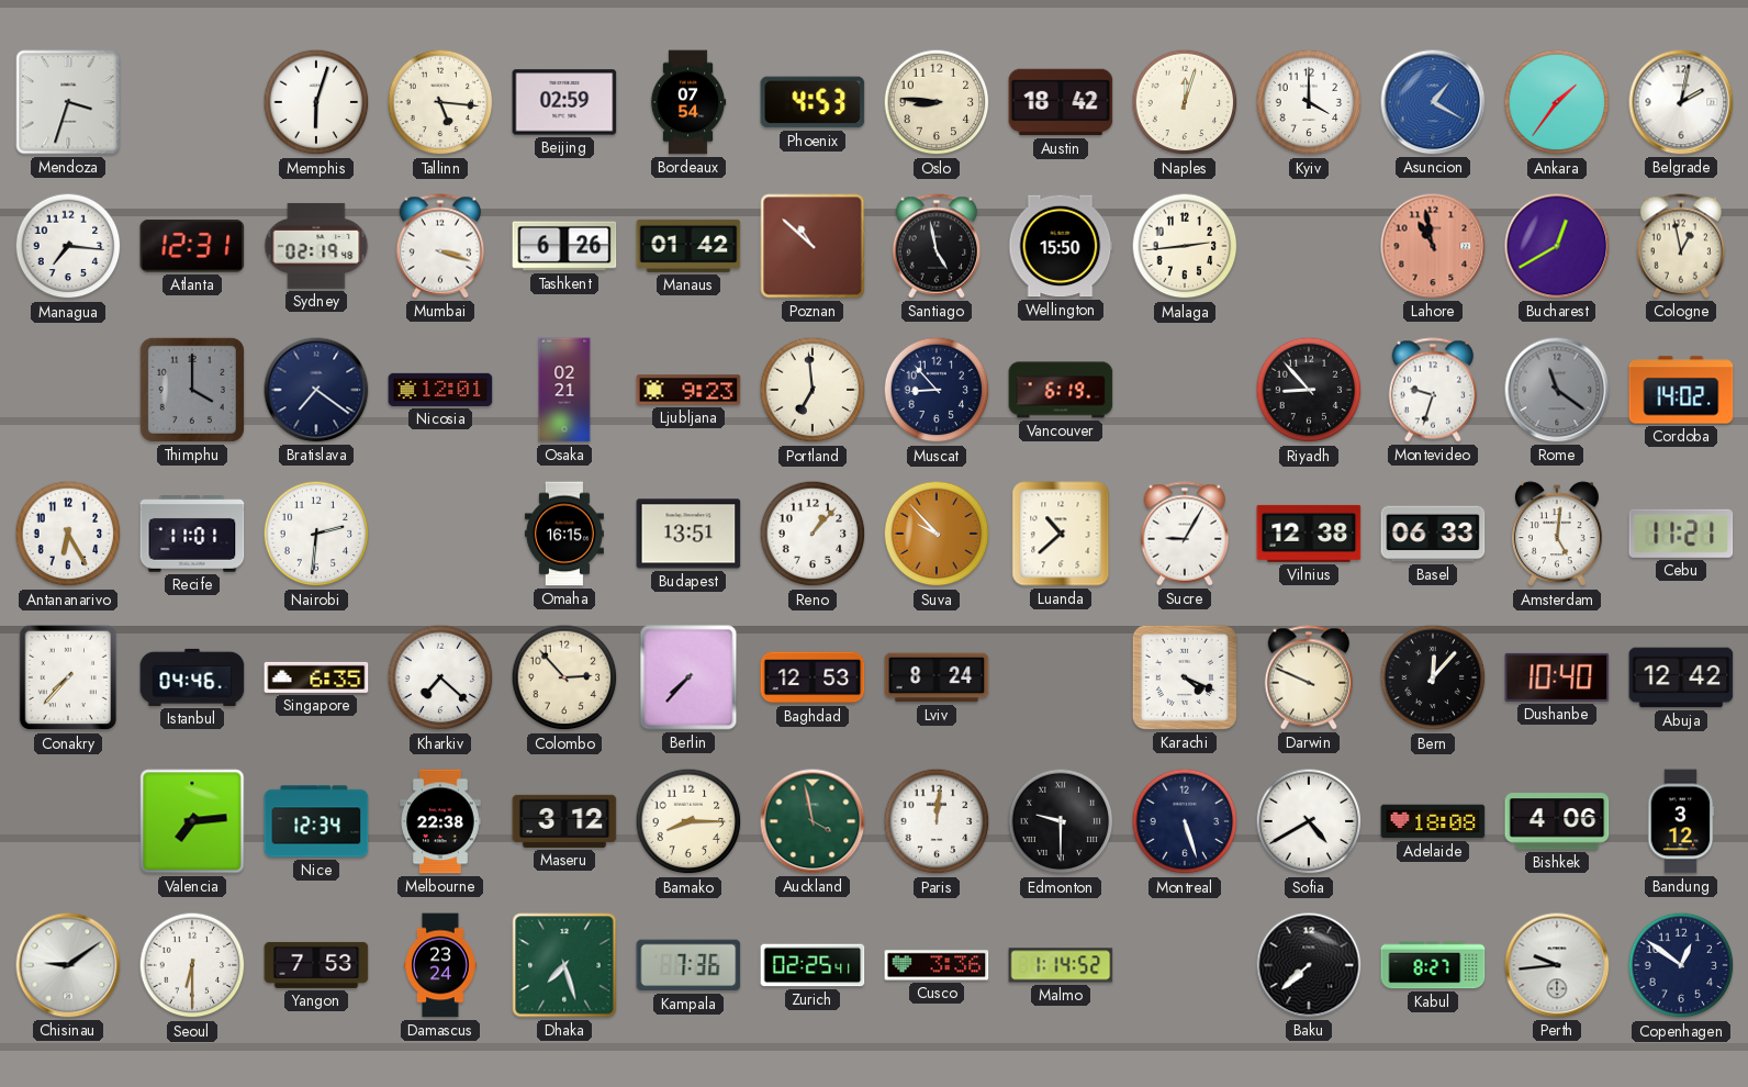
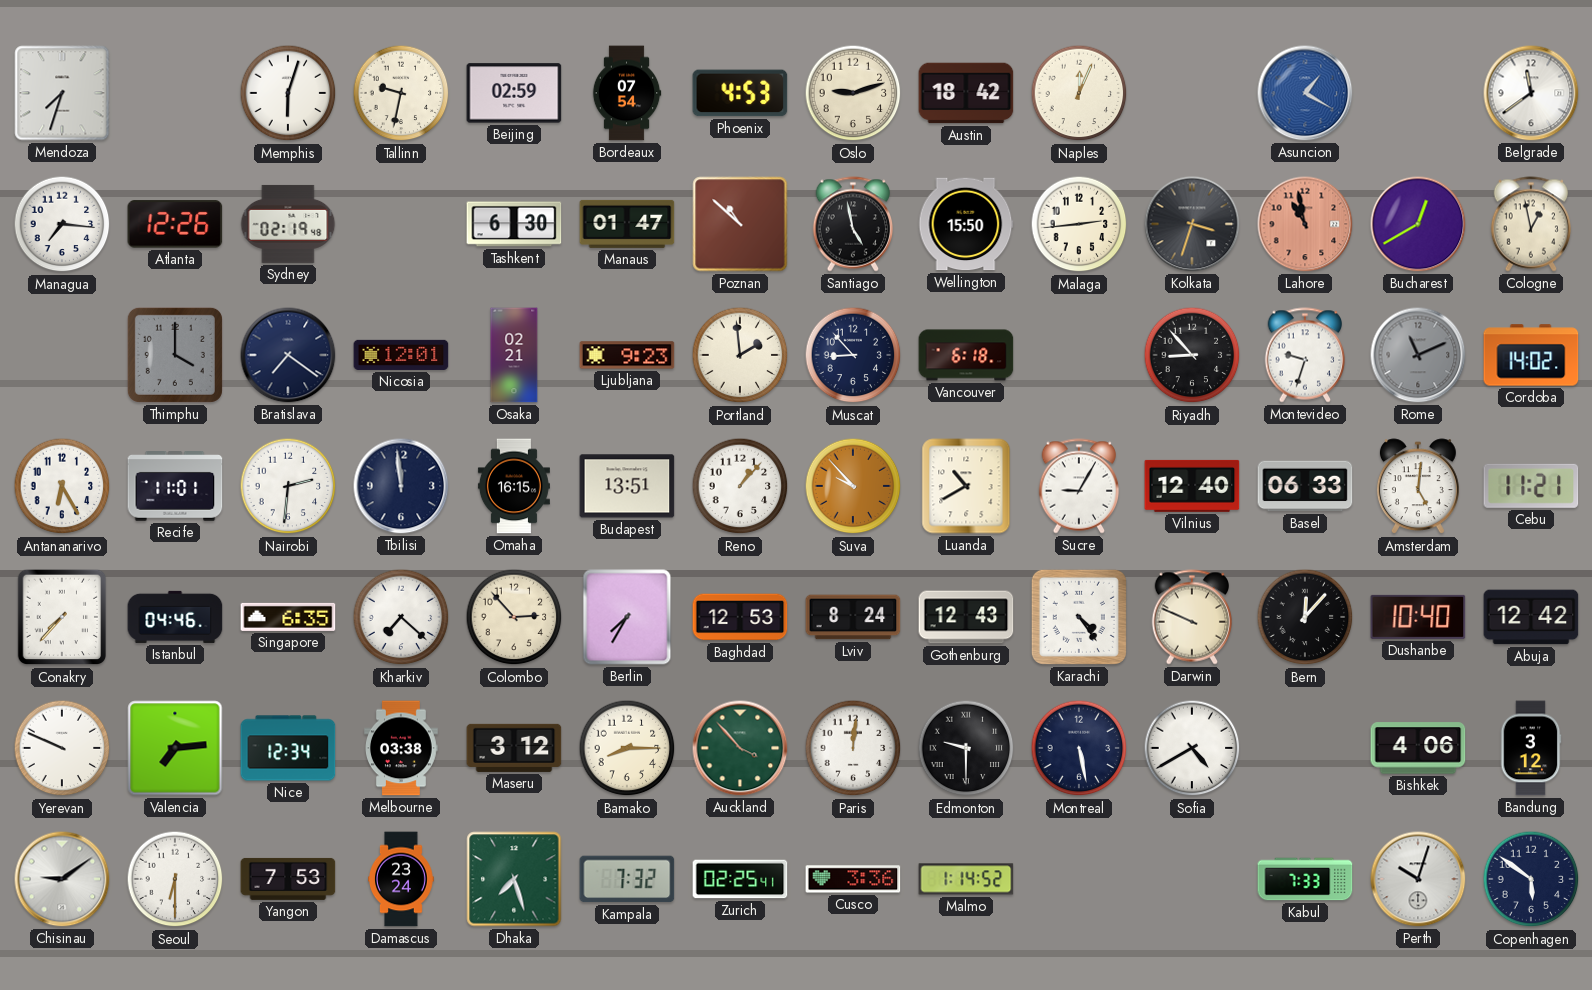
Mendoza: 3:33 -> 7:33
Tallinn: 5:16 -> 9:32
Oslo: 8:46 -> 9:12
Naples: 12:03 -> 12:04
Kyiv: 4:00 -> none
Ankara: 1:36 -> none
Belgrade: 2:02 -> 11:39
Atlanta: 12:31 -> 12:26
Mumbai: 3:18 -> none
Tashkent: 6:26 -> 6:30
Manaus: 01:42 -> 01:47
Kolkata: none -> 3:33
Portland: 6:59 -> 1:59
Vancouver: 6:19 -> 6:18
Rome: 11:21 -> 11:11
Tbilisi: none -> 11:59
Luanda: 10:38 -> 10:40
Vilnius: 12:38 -> 12:40
Berlin: 7:37 -> 7:35
Gothenburg: none -> 12:43
Karachi: 4:19 -> 4:24
Yerevan: none -> 9:49
Melbourne: 22:38 -> 03:38
Auckland: 3:58 -> 3:53
Montreal: 5:27 -> 5:28
Adelaide: 18:08 -> none
Kampala: 7:36 -> 7:32
Baku: 7:38 -> none
Kabul: 8:27 -> 7:33
Perth: 9:44 -> 10:03
Copenhagen: 12:51 -> 5:51
